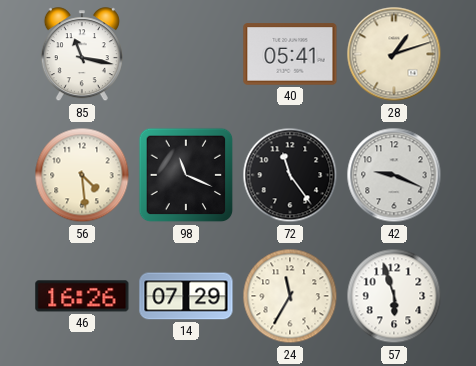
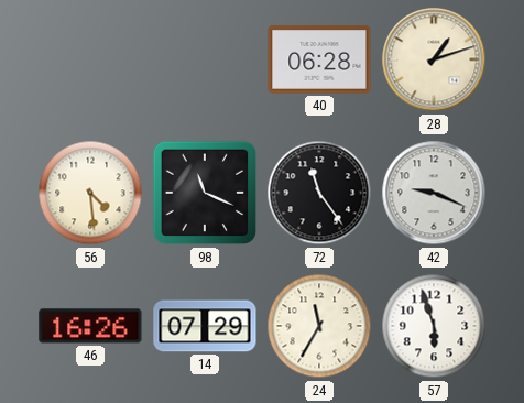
85: 11:17 -> none
40: 05:41 -> 06:28
